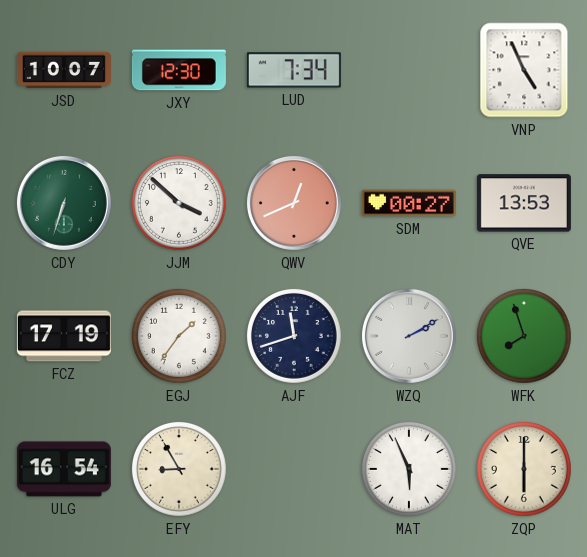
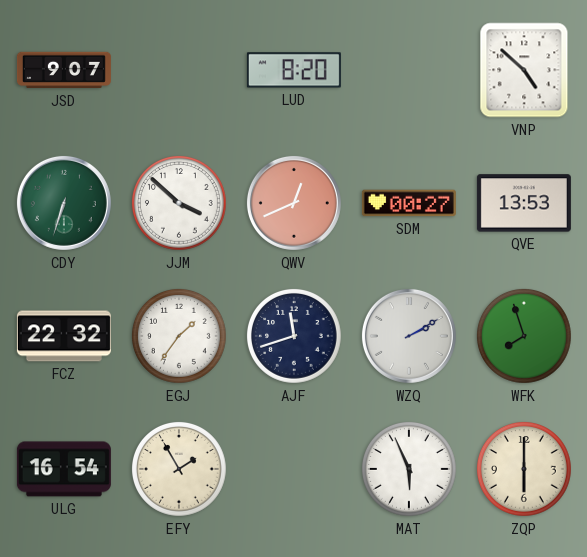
JSD: 10:07 -> 9:07
JXY: 12:30 -> none
LUD: 7:34 -> 8:20
VNP: 4:56 -> 4:52
FCZ: 17:19 -> 22:32
EFY: 8:55 -> 1:55
